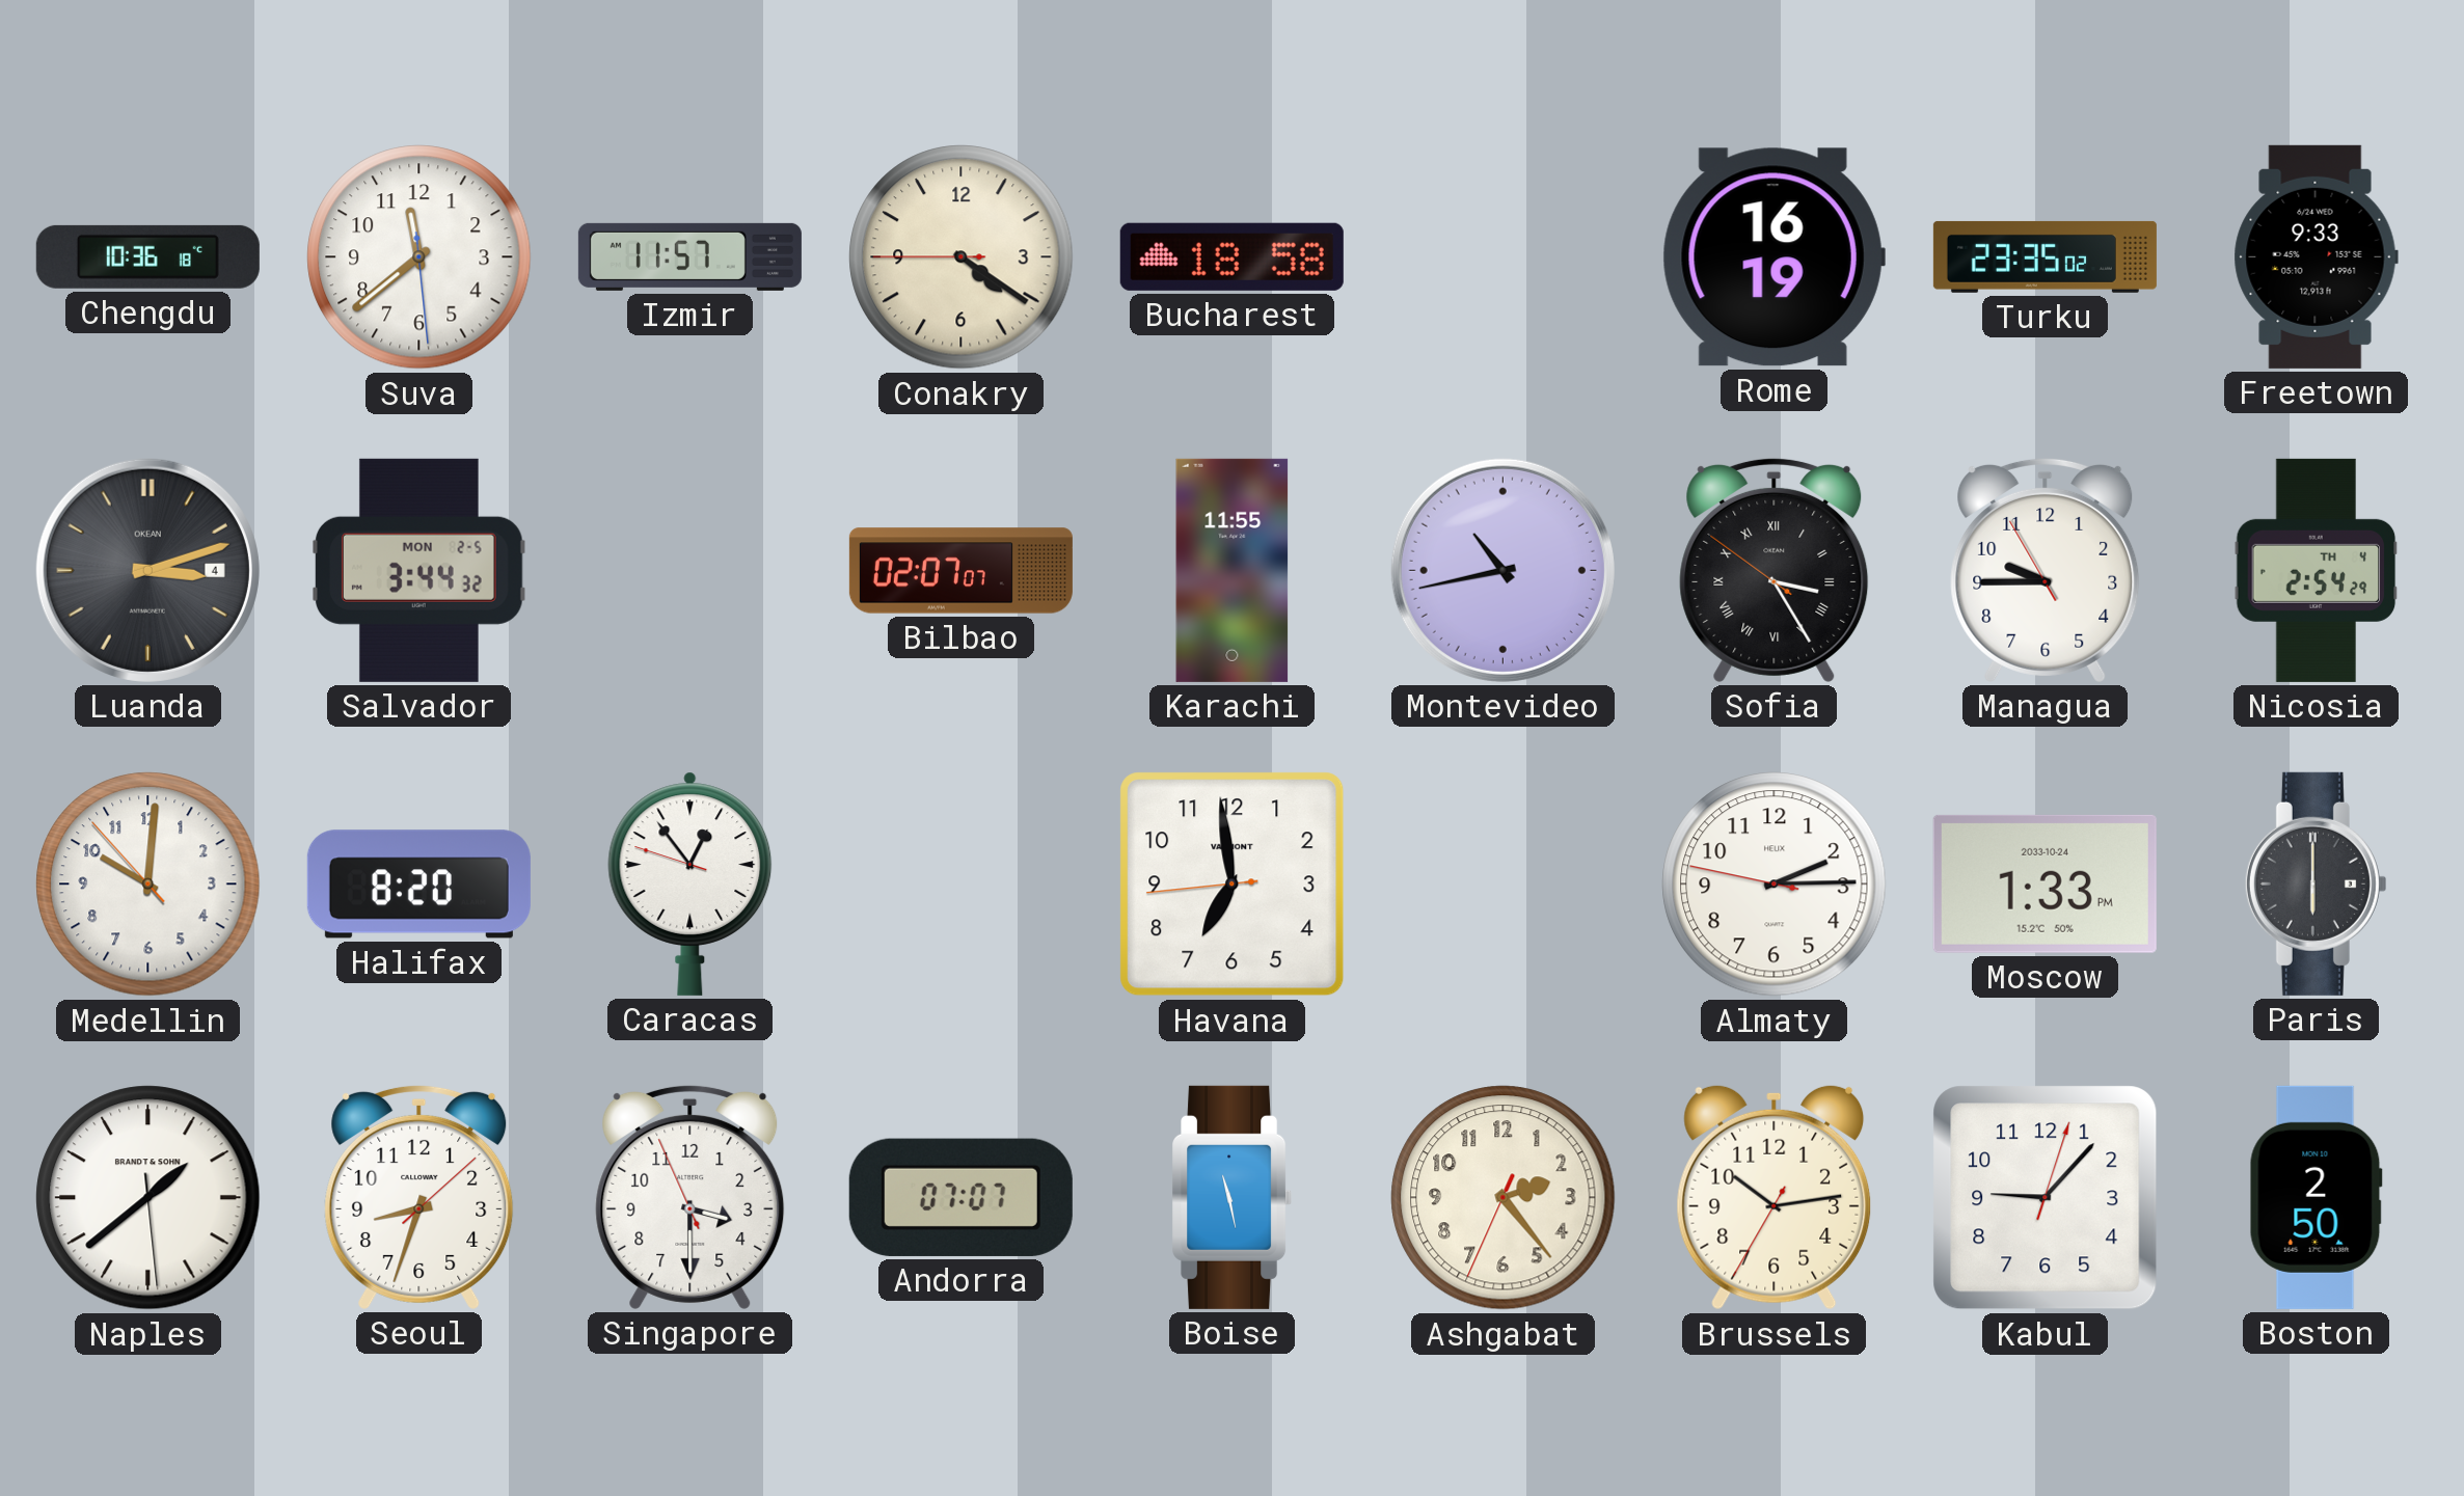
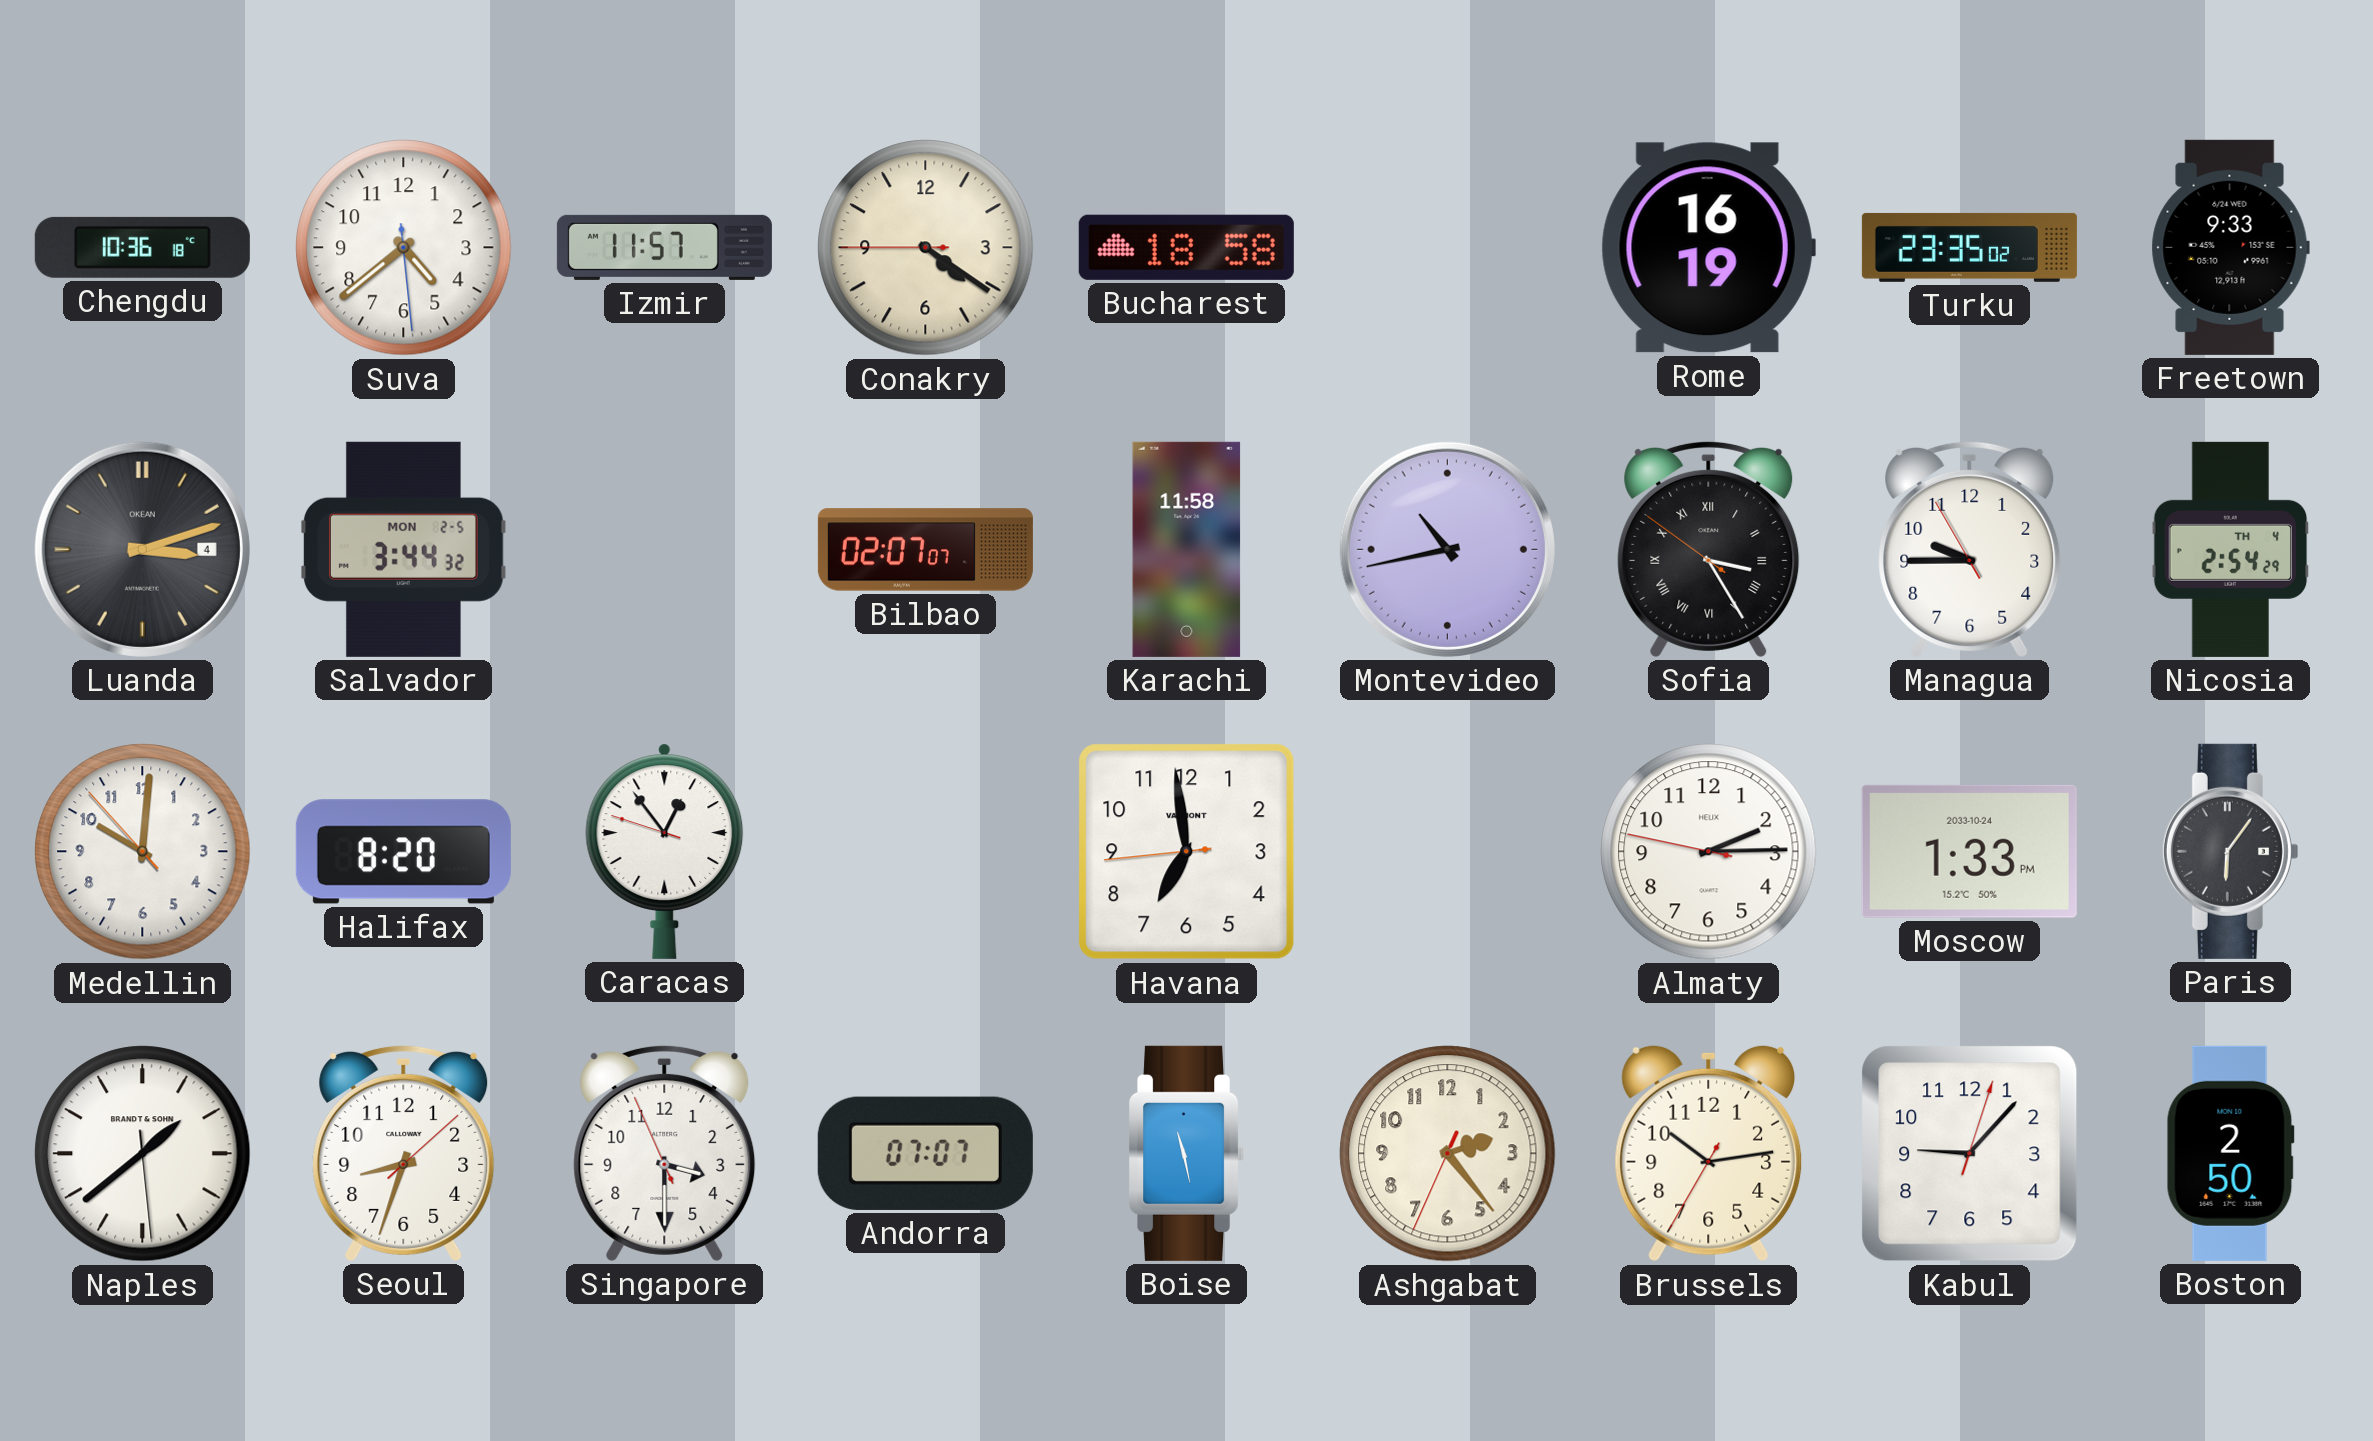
Suva: 11:38 -> 4:38
Karachi: 11:55 -> 11:58
Paris: 6:00 -> 6:06
